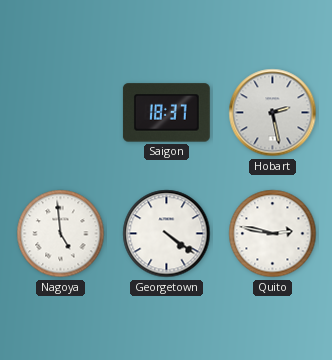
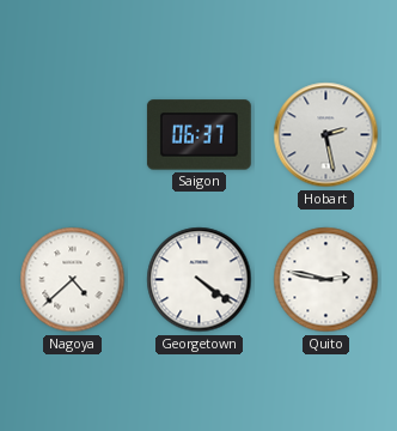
Saigon: 18:37 -> 06:37
Nagoya: 4:59 -> 4:38
